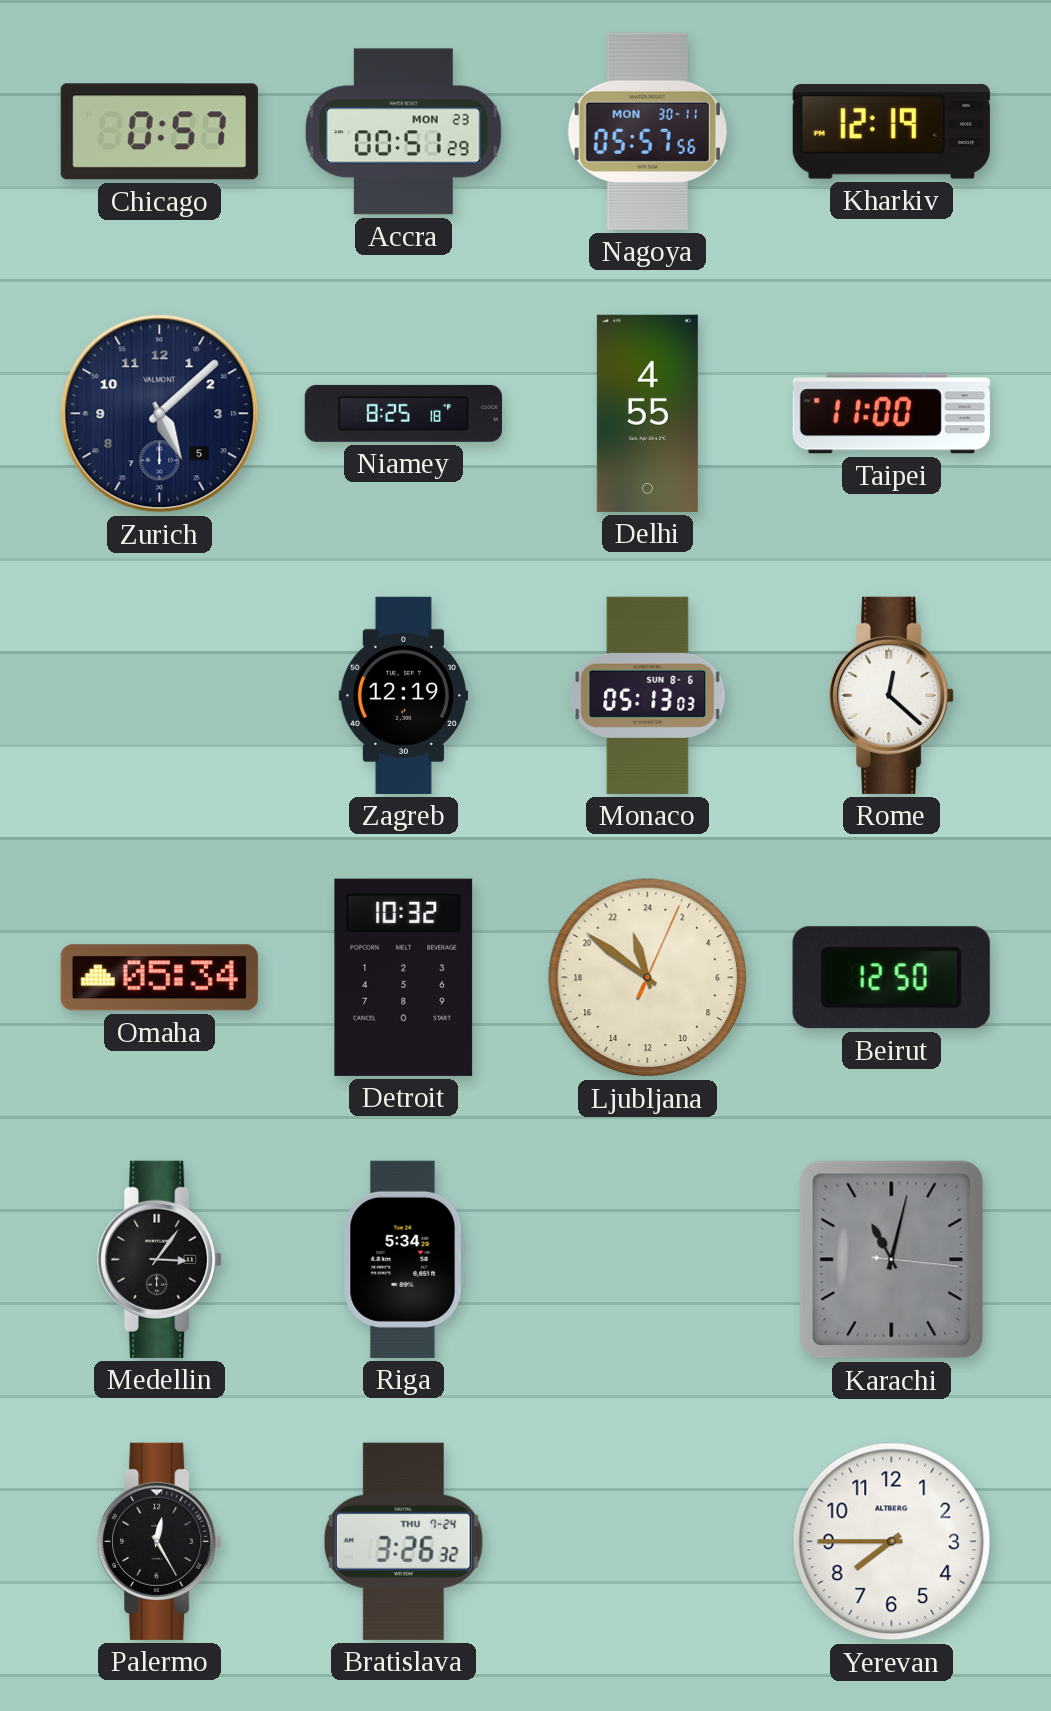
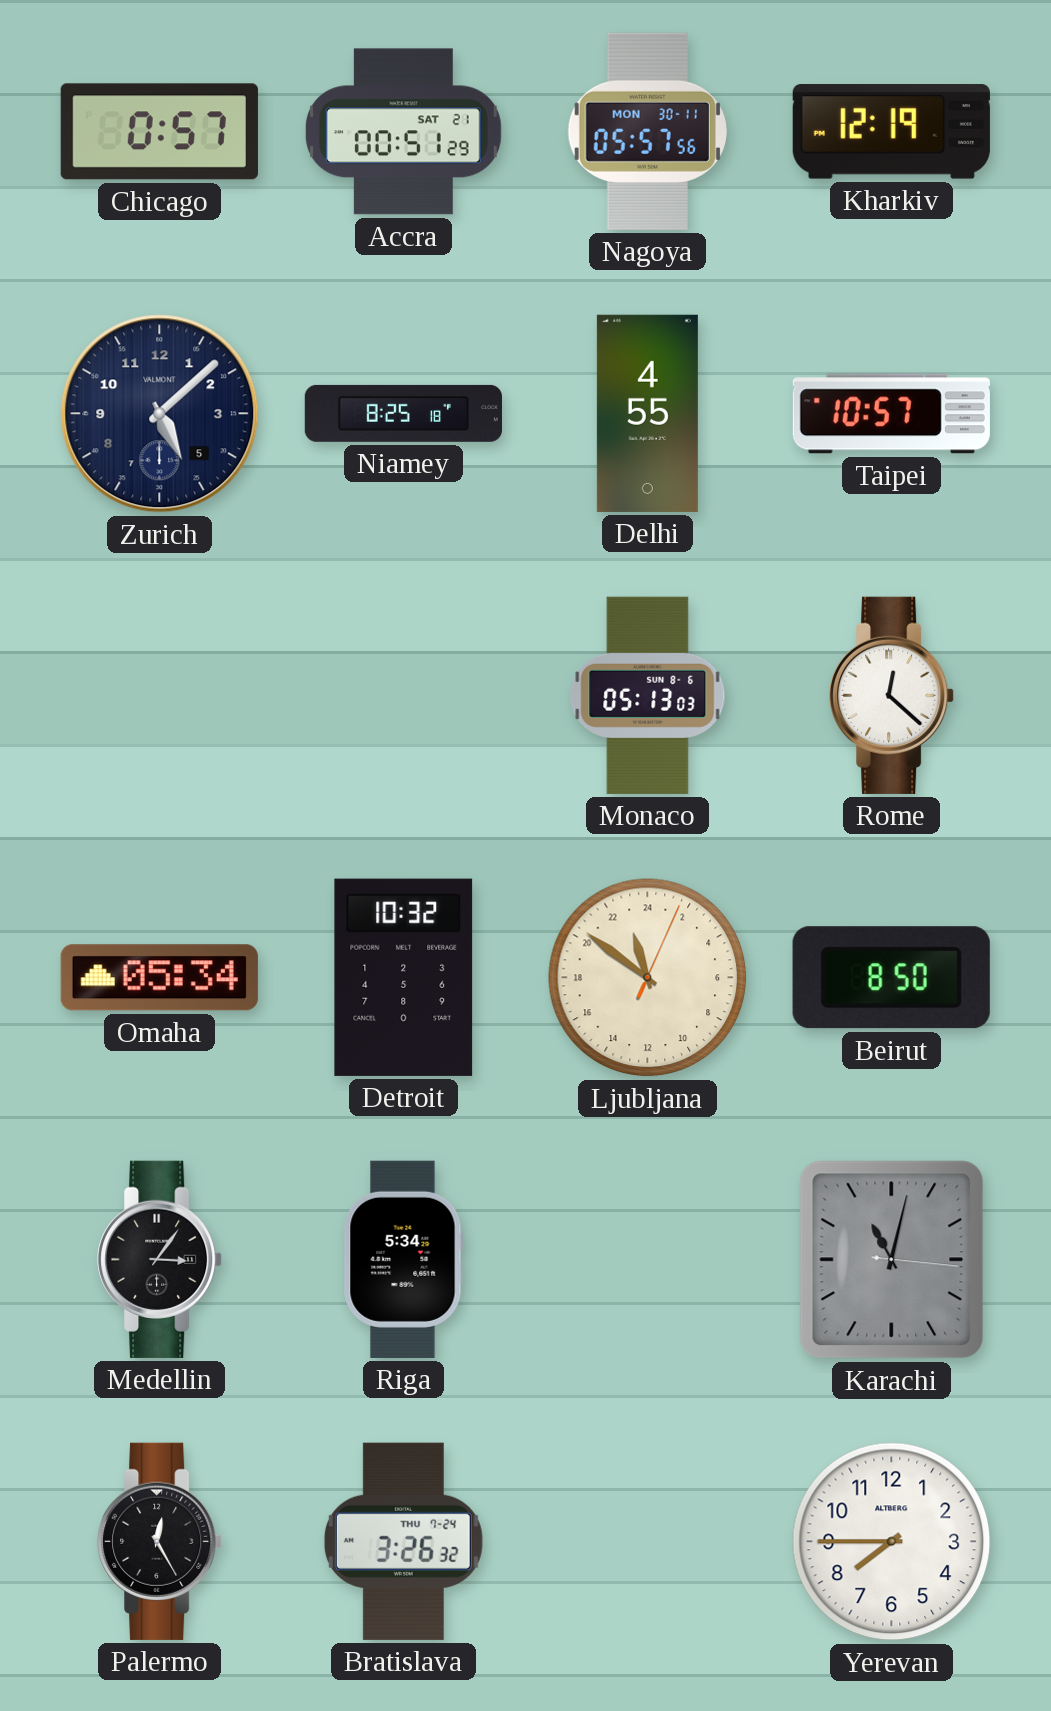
Accra date: MON 23 -> SAT 21
Taipei: 11:00 -> 10:57
Zagreb: 12:19 -> none
Beirut: 12:50 -> 8:50
